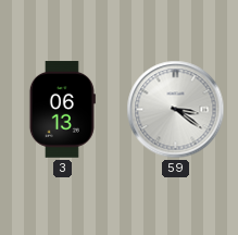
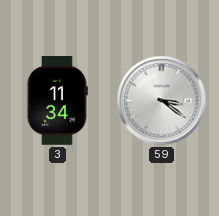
3: 06:13 -> 11:34
